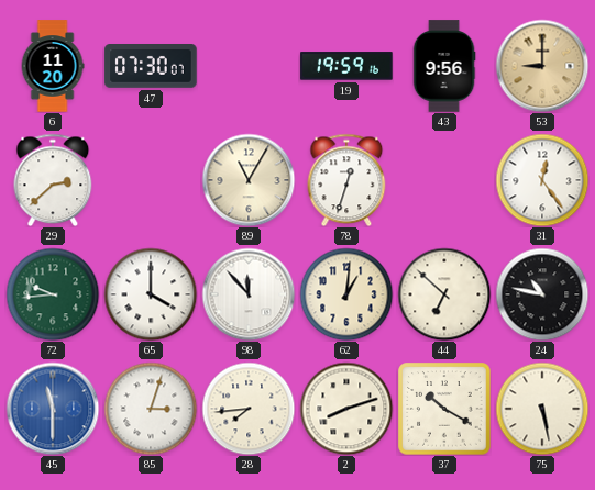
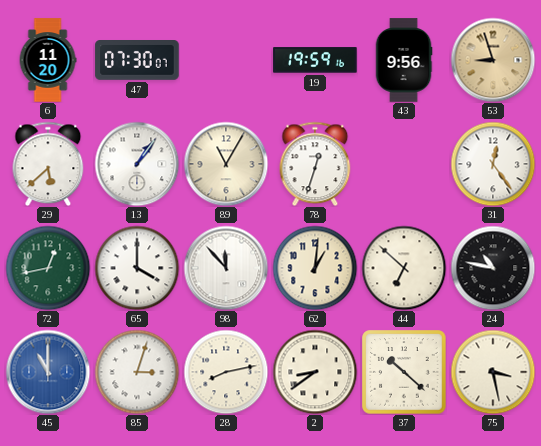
53: 9:00 -> 8:57
29: 2:38 -> 5:38
13: none -> 1:06
72: 9:44 -> 12:43
45: 11:30 -> 11:00
28: 7:44 -> 8:13
2: 8:12 -> 8:39
37: 10:20 -> 10:22
75: 5:28 -> 3:28
